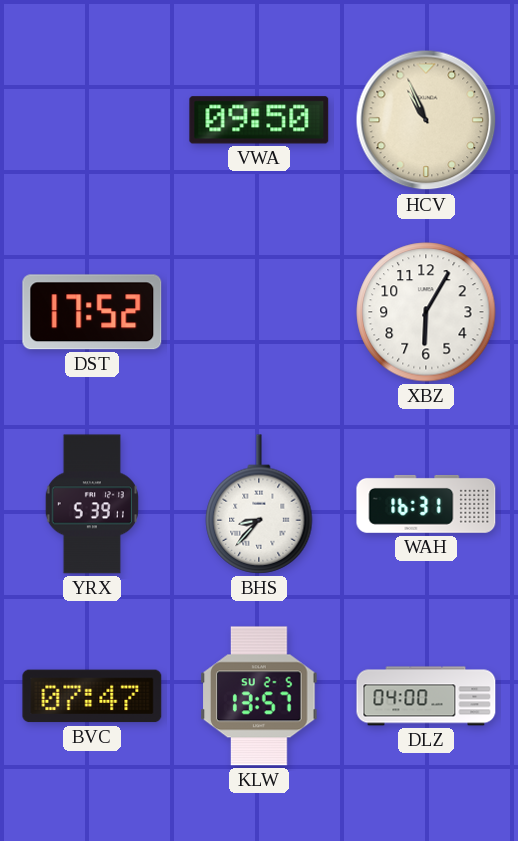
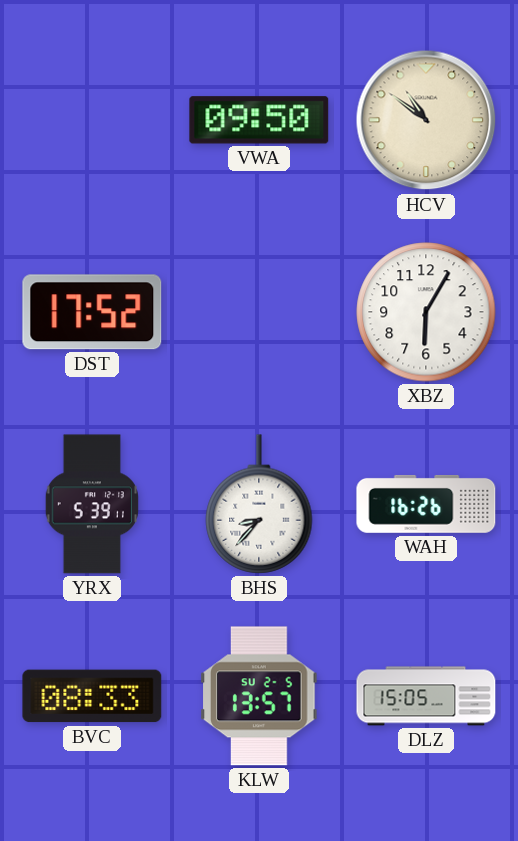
HCV: 10:56 -> 10:51
WAH: 16:31 -> 16:26
BVC: 07:47 -> 08:33
DLZ: 04:00 -> 15:05
